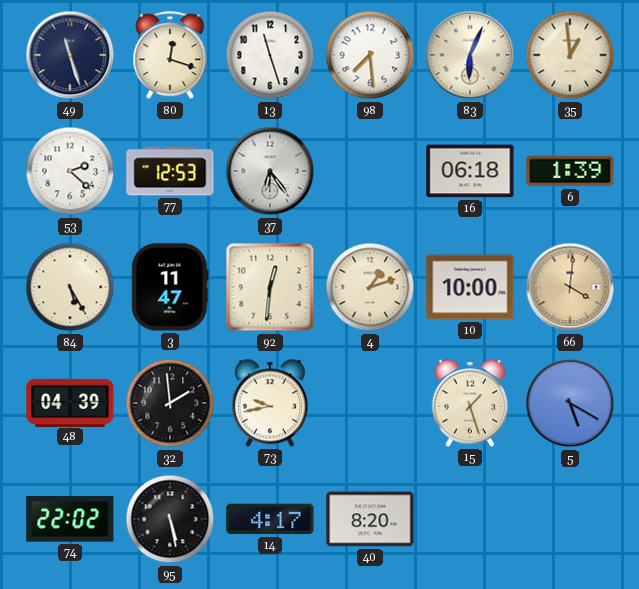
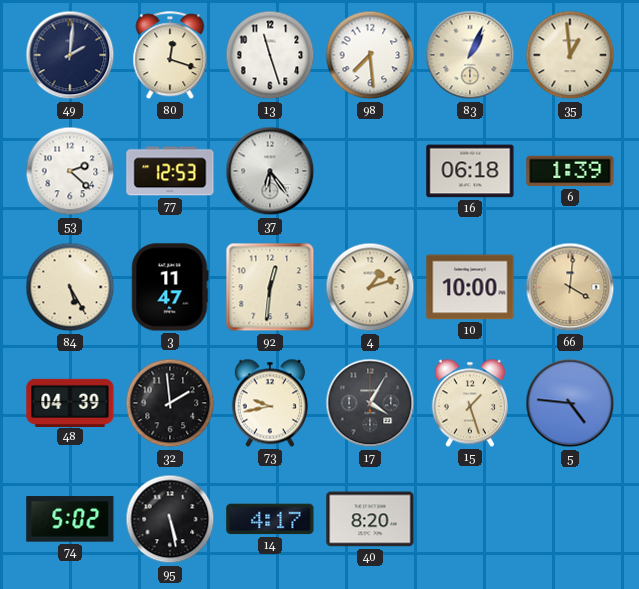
49: 11:27 -> 2:01
83: 6:04 -> 1:04
17: none -> 4:05
5: 5:20 -> 4:46
74: 22:02 -> 5:02
